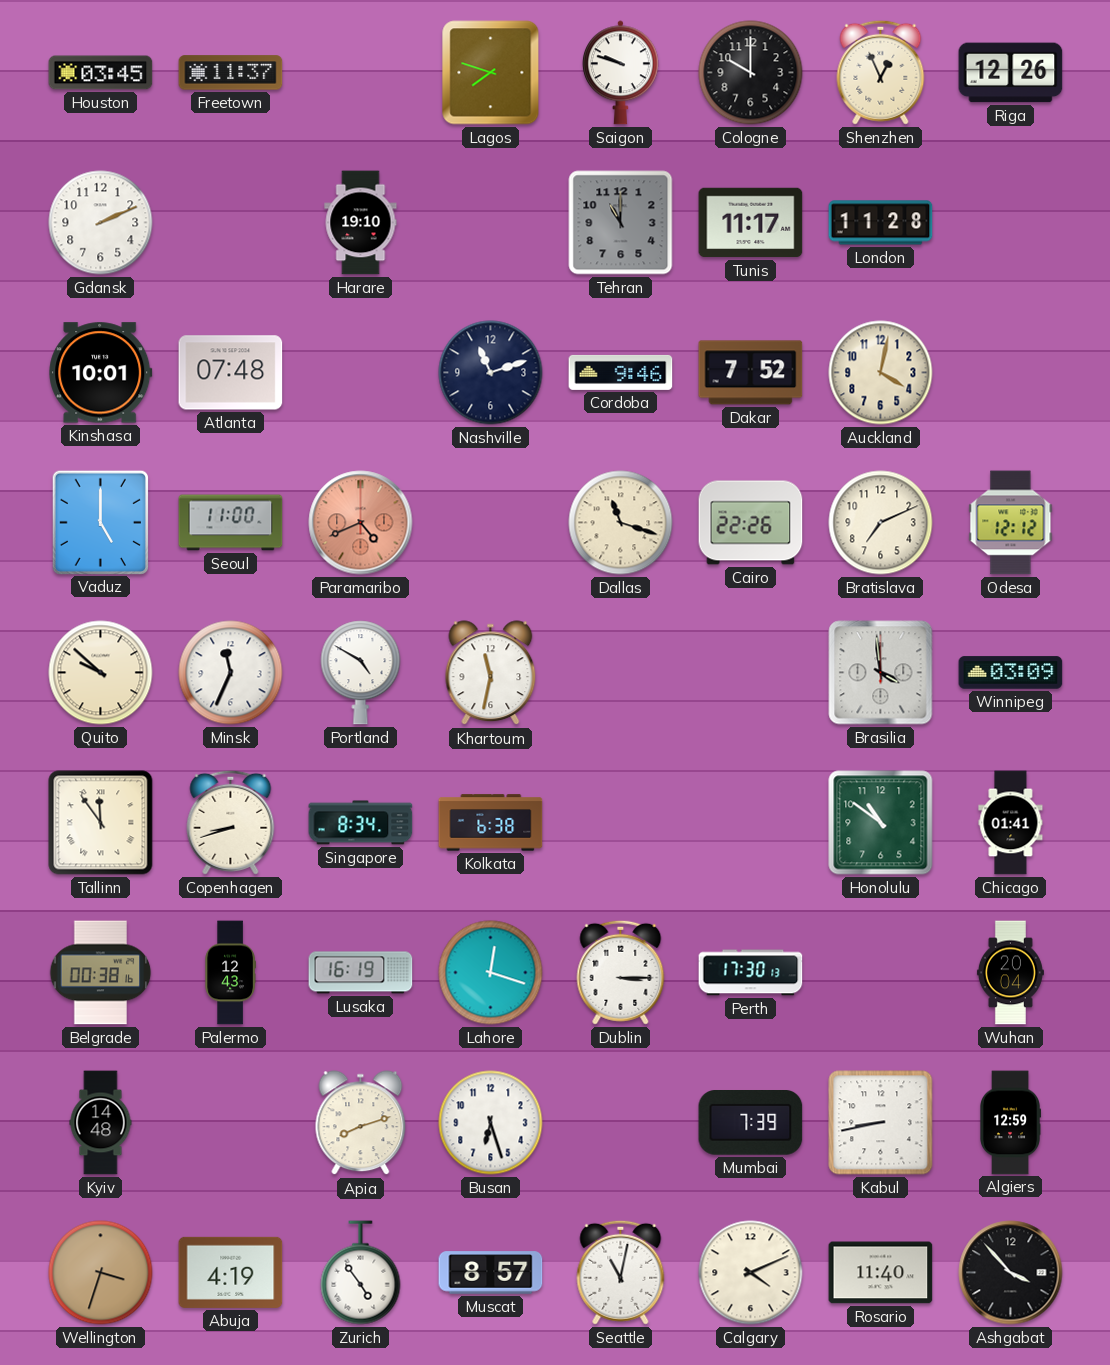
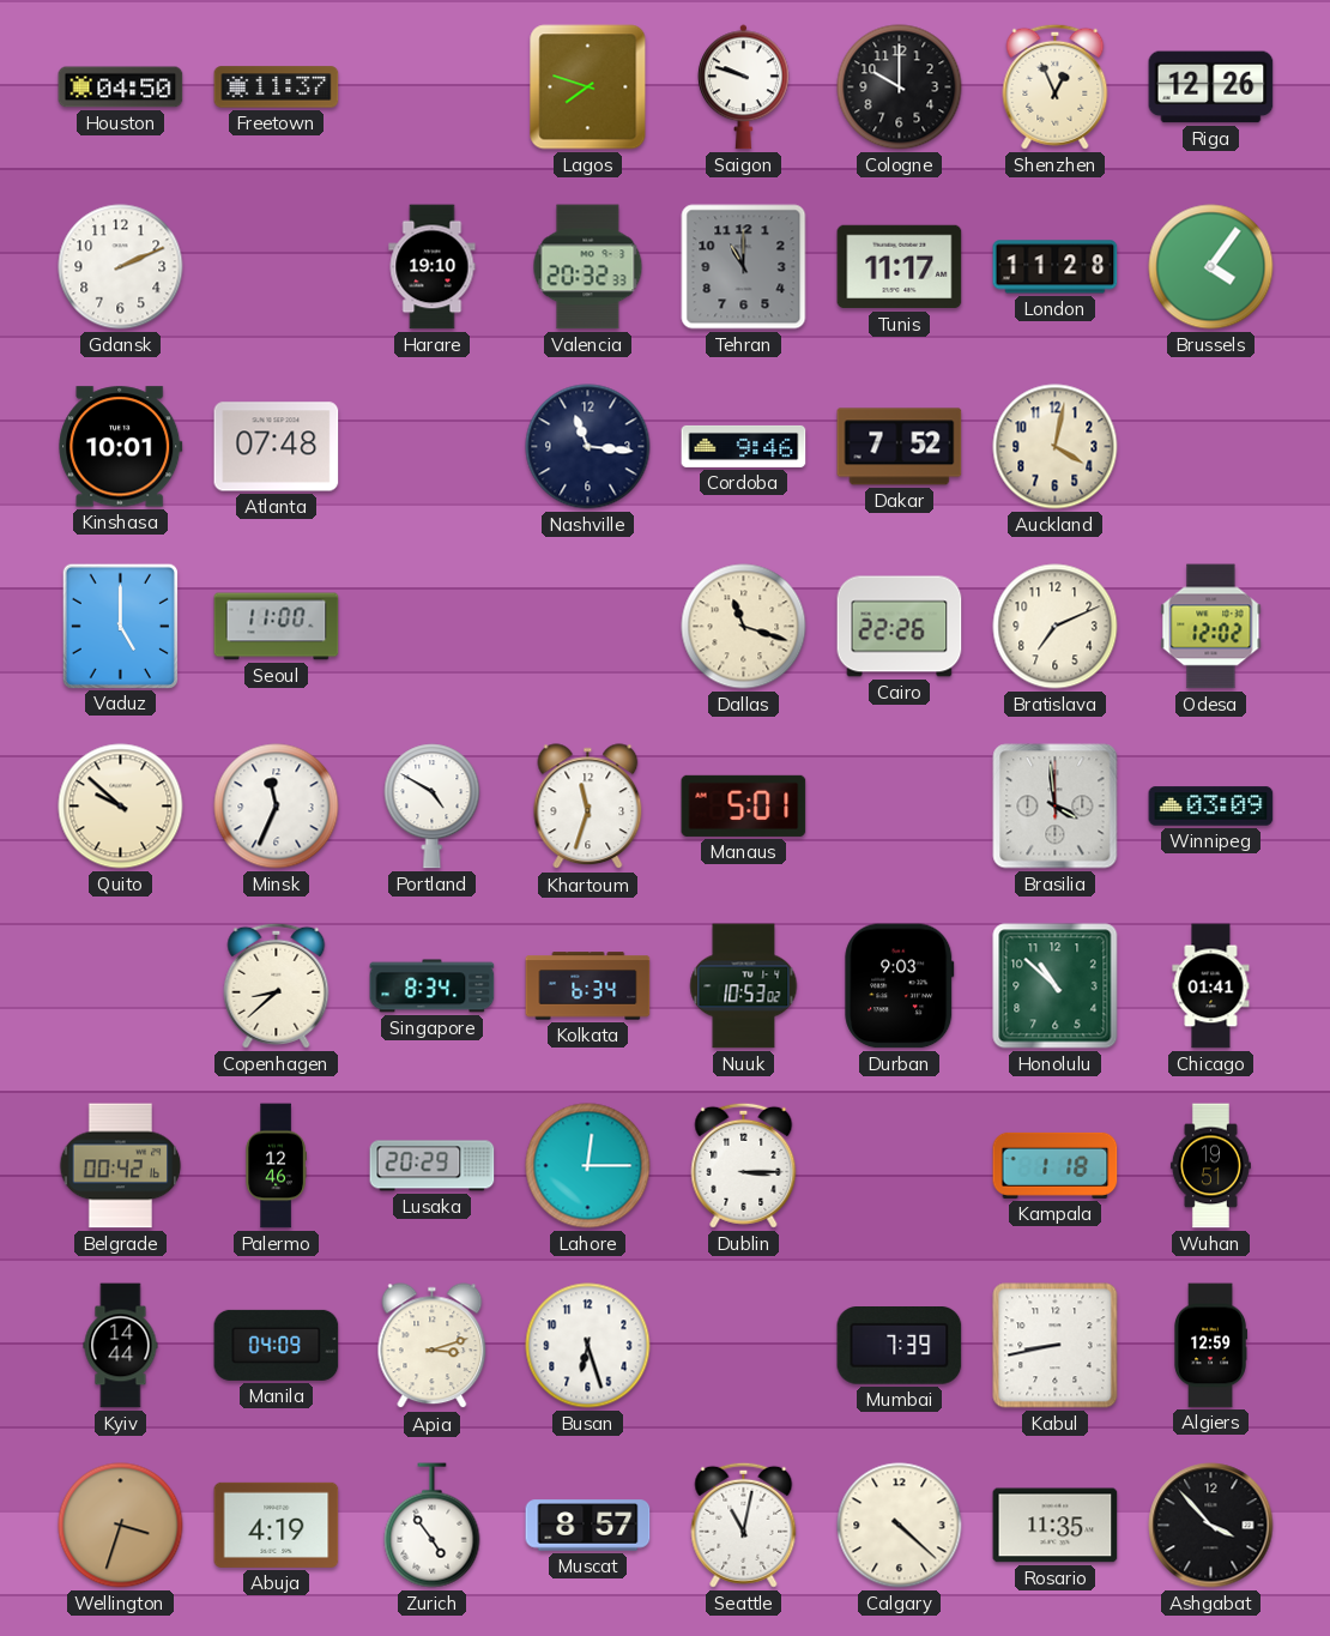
Houston: 03:45 -> 04:50
Valencia: none -> 20:32
Brussels: none -> 4:06
Nashville: 11:12 -> 11:16
Paramaribo: 4:41 -> none
Odesa: 12:12 -> 12:02
Khartoum: 11:32 -> 11:33
Manaus: none -> 5:01
Tallinn: 11:54 -> none
Copenhagen: 8:42 -> 8:38
Kolkata: 6:38 -> 6:34
Nuuk: none -> 10:53
Durban: none -> 9:03
Honolulu: 10:51 -> 10:52
Belgrade: 00:38 -> 00:42
Palermo: 12:43 -> 12:46
Lusaka: 16:19 -> 20:29
Lahore: 12:18 -> 12:15
Perth: 17:30 -> none
Kampala: none -> 1:18
Wuhan: 20:04 -> 19:51
Kyiv: 14:48 -> 14:44
Manila: none -> 04:09
Apia: 8:12 -> 3:12
Calgary: 4:11 -> 4:22
Rosario: 11:40 -> 11:35
